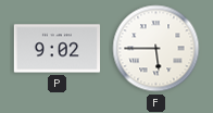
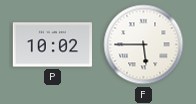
P: 9:02 -> 10:02
